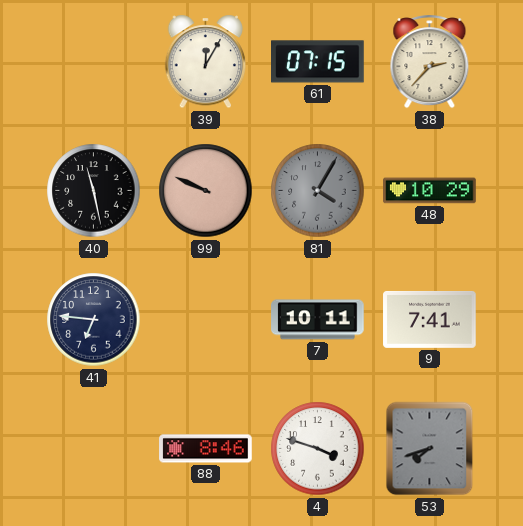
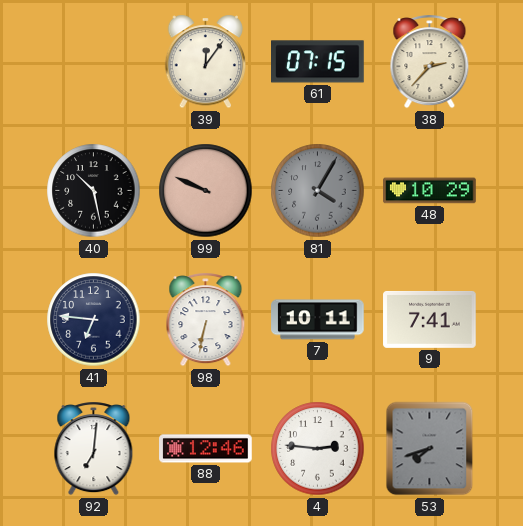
39: 12:05 -> 12:06
40: 11:28 -> 10:28
98: none -> 6:32
92: none -> 7:01
88: 8:46 -> 12:46
4: 3:48 -> 2:46
